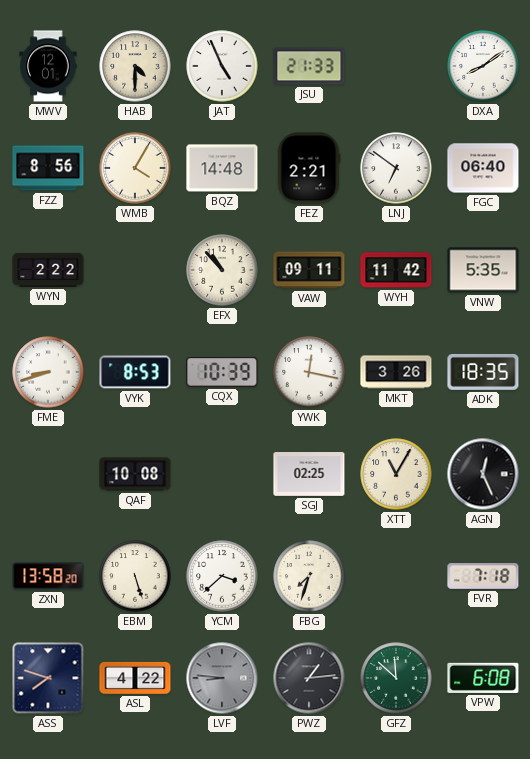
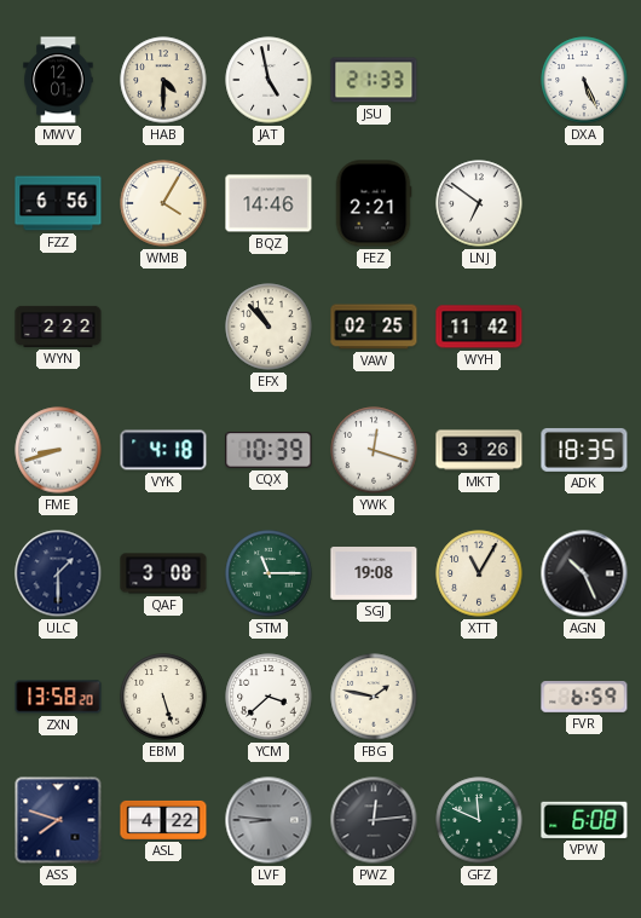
JAT: 4:56 -> 4:58
DXA: 8:09 -> 5:26
FZZ: 8:56 -> 6:56
BQZ: 14:48 -> 14:46
FGC: 06:40 -> none
VAW: 09:11 -> 02:25
VNW: 5:35 -> none
VYK: 8:53 -> 4:18
YWK: 12:17 -> 12:18
ULC: none -> 1:30
QAF: 10:08 -> 3:08
STM: none -> 11:15
SGJ: 02:25 -> 19:08
AGN: 12:26 -> 10:26
FBG: 7:33 -> 1:47
FVR: 7:18 -> 6:59
PWZ: 1:14 -> 12:14
GFZ: 11:52 -> 11:49
